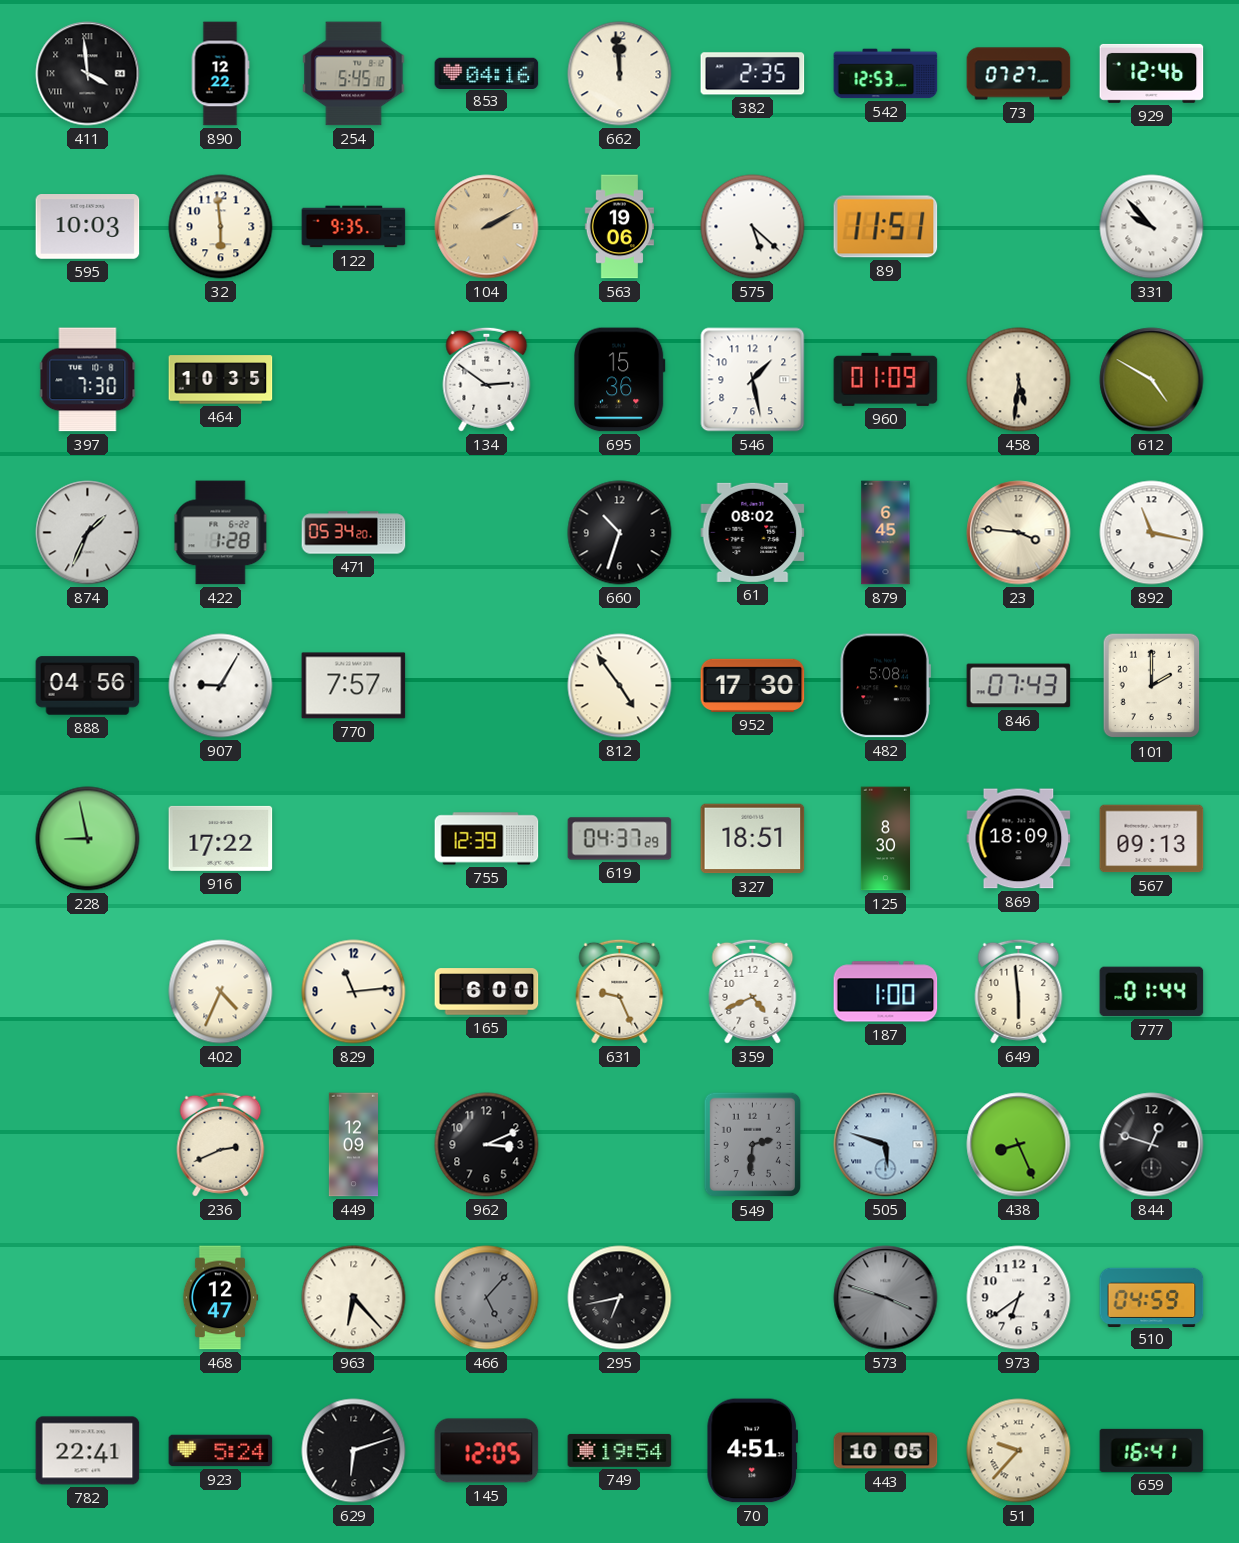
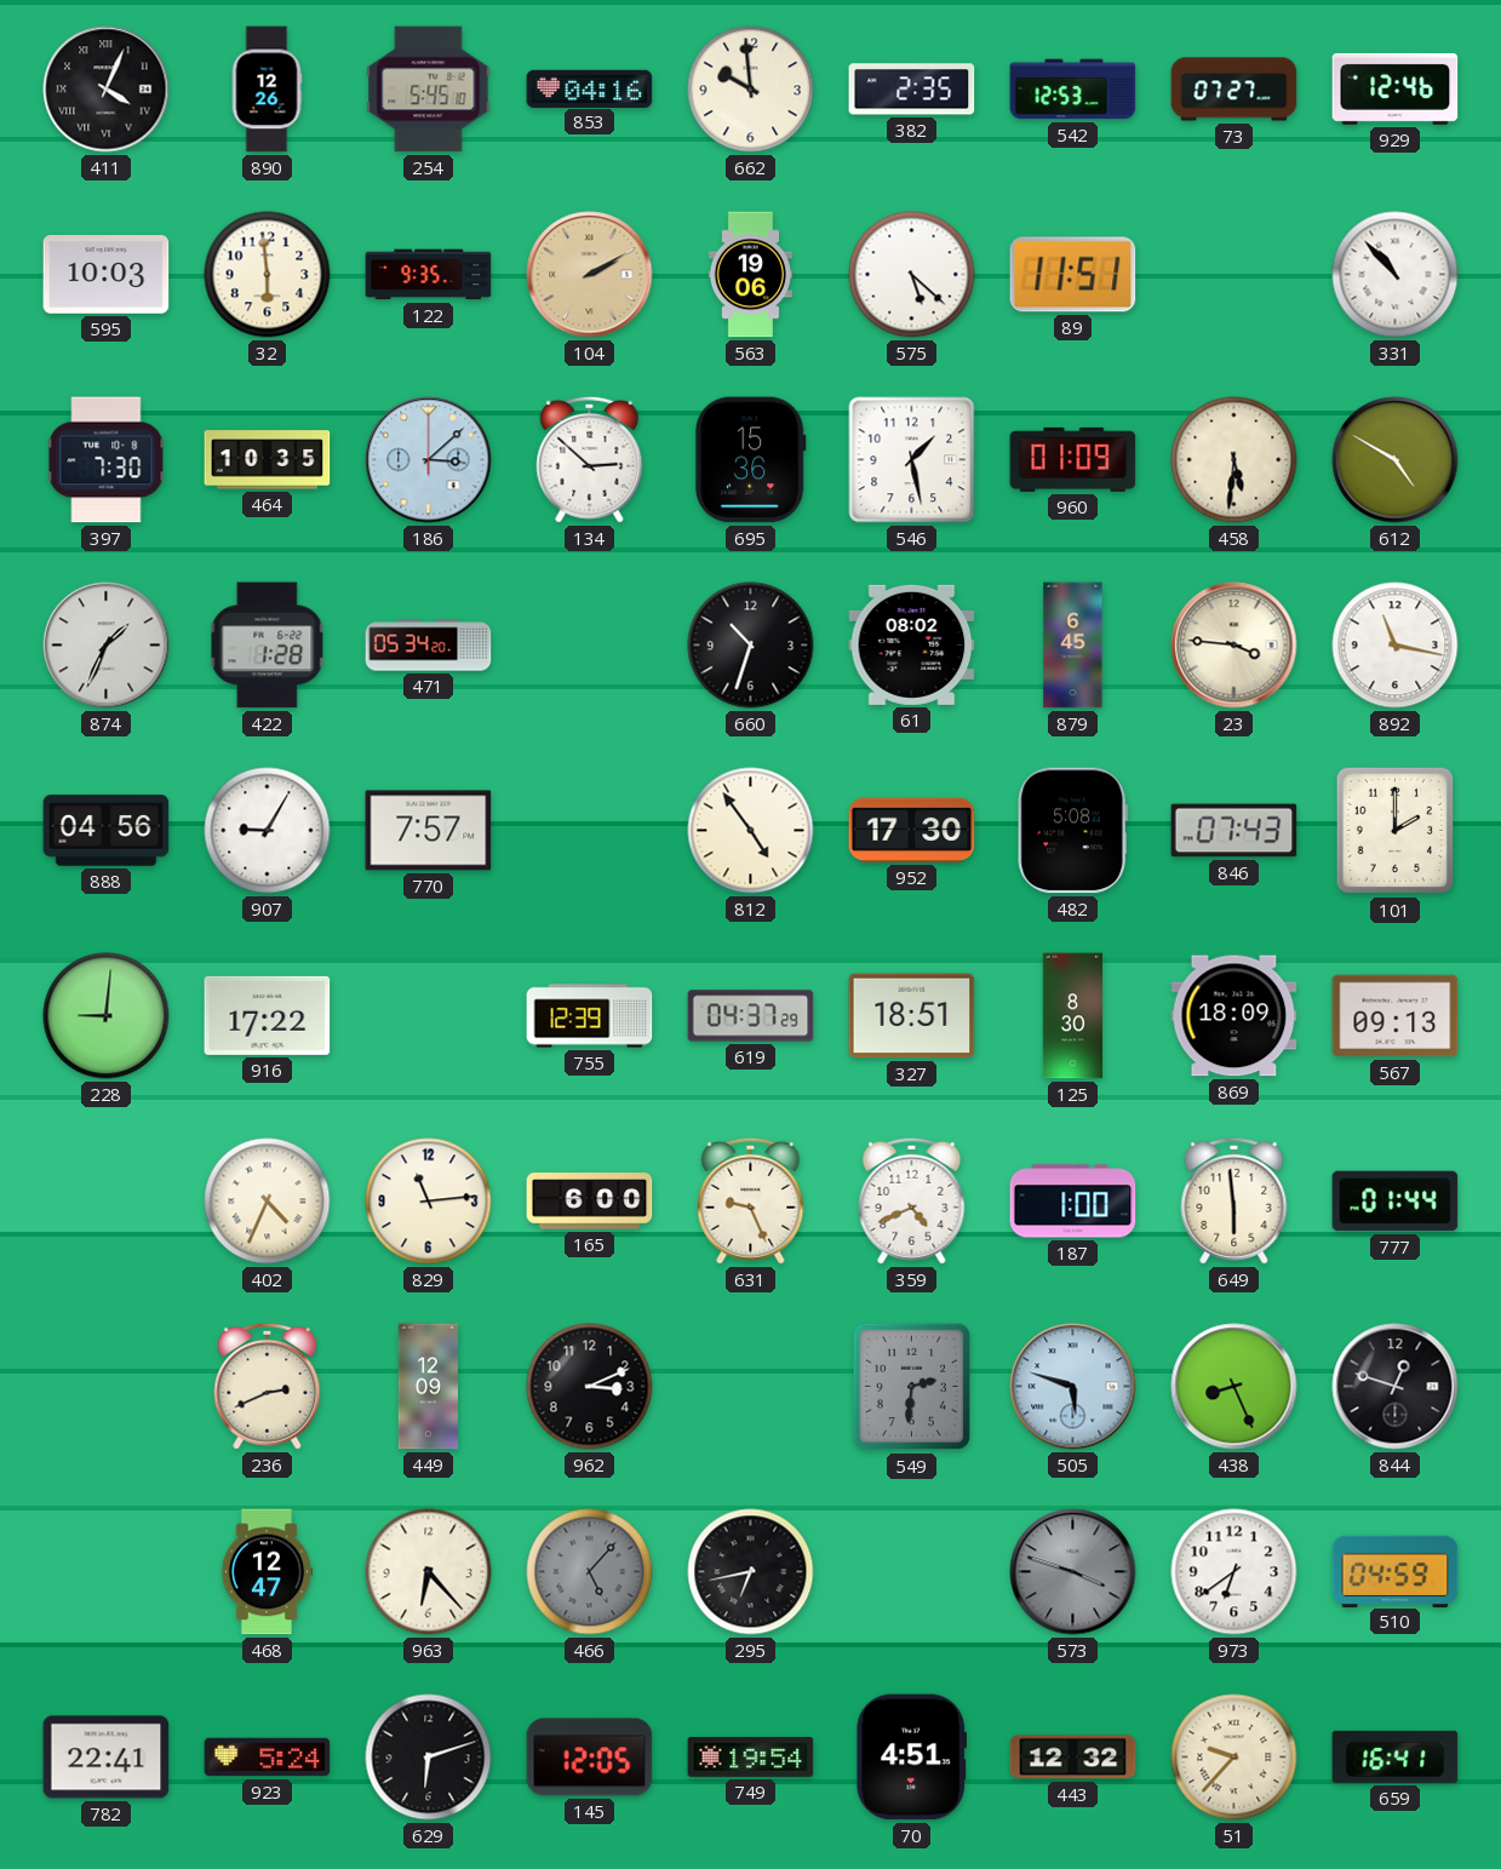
411: 3:59 -> 4:04
890: 12:22 -> 12:26
662: 11:59 -> 9:59
331: 9:53 -> 10:53
186: none -> 3:08
134: 2:51 -> 2:52
228: 8:58 -> 9:01
443: 10:05 -> 12:32
